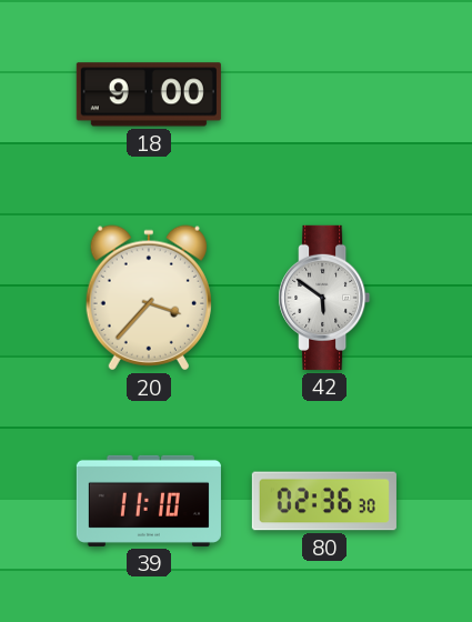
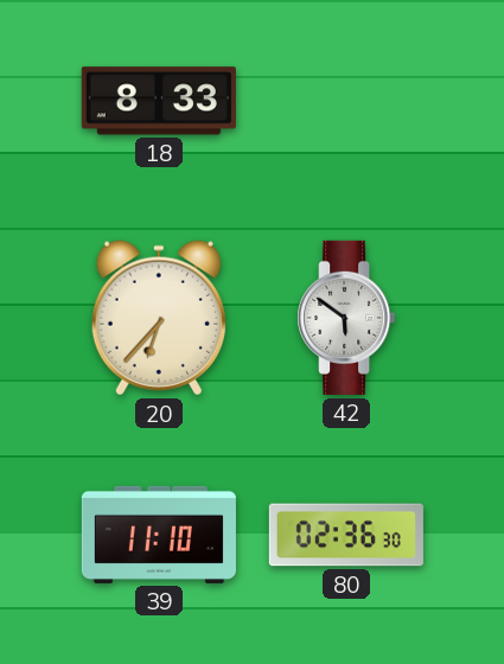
18: 9:00 -> 8:33
20: 3:37 -> 6:37
